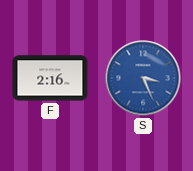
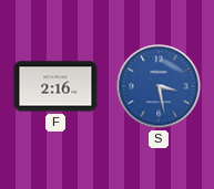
S: 3:26 -> 3:28
